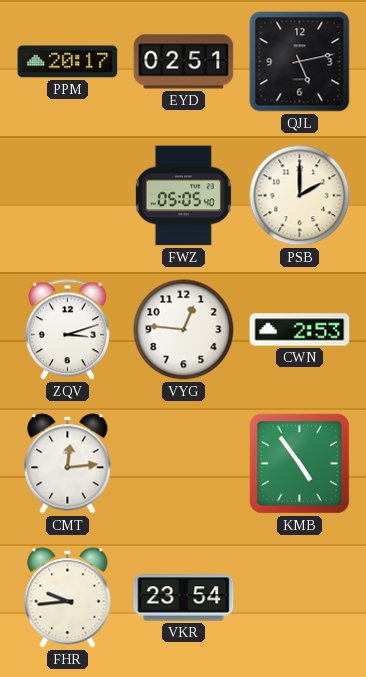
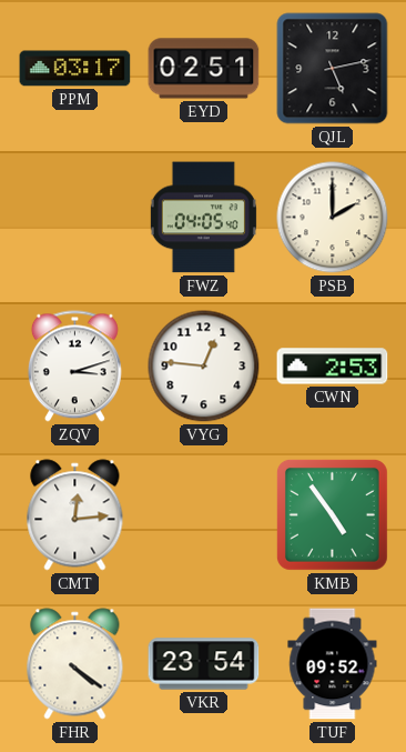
PPM: 20:17 -> 03:17
FWZ: 05:05 -> 04:05
FHR: 9:44 -> 4:21
TUF: none -> 09:52
